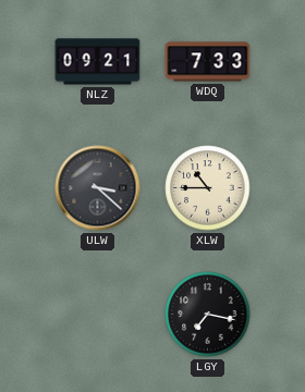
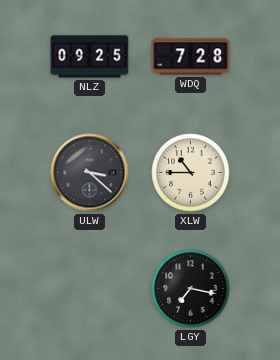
NLZ: 09:21 -> 09:25
WDQ: 7:33 -> 7:28
